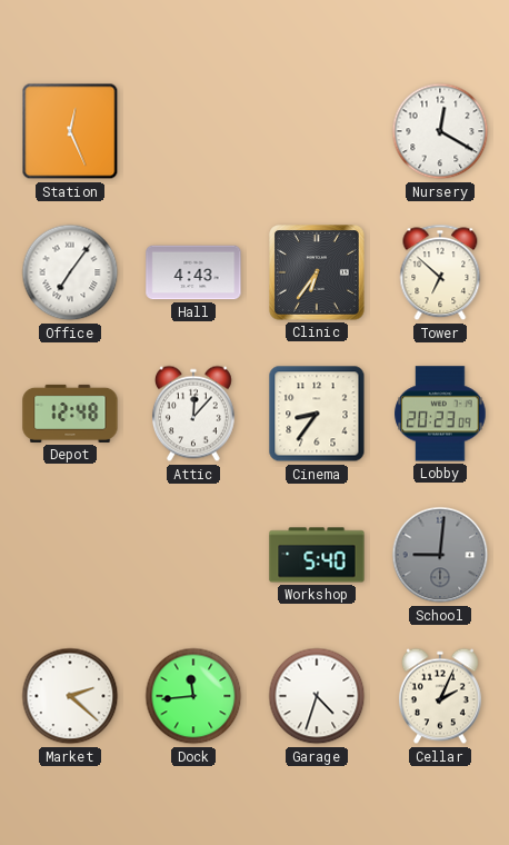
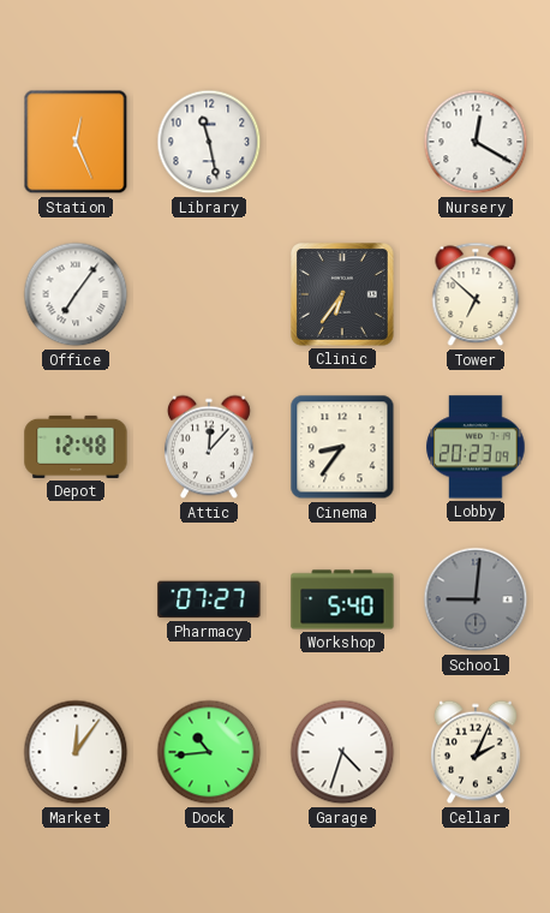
Library: none -> 11:28
Hall: 4:43 -> none
Pharmacy: none -> 07:27
Market: 2:22 -> 12:06
Dock: 11:44 -> 10:44
